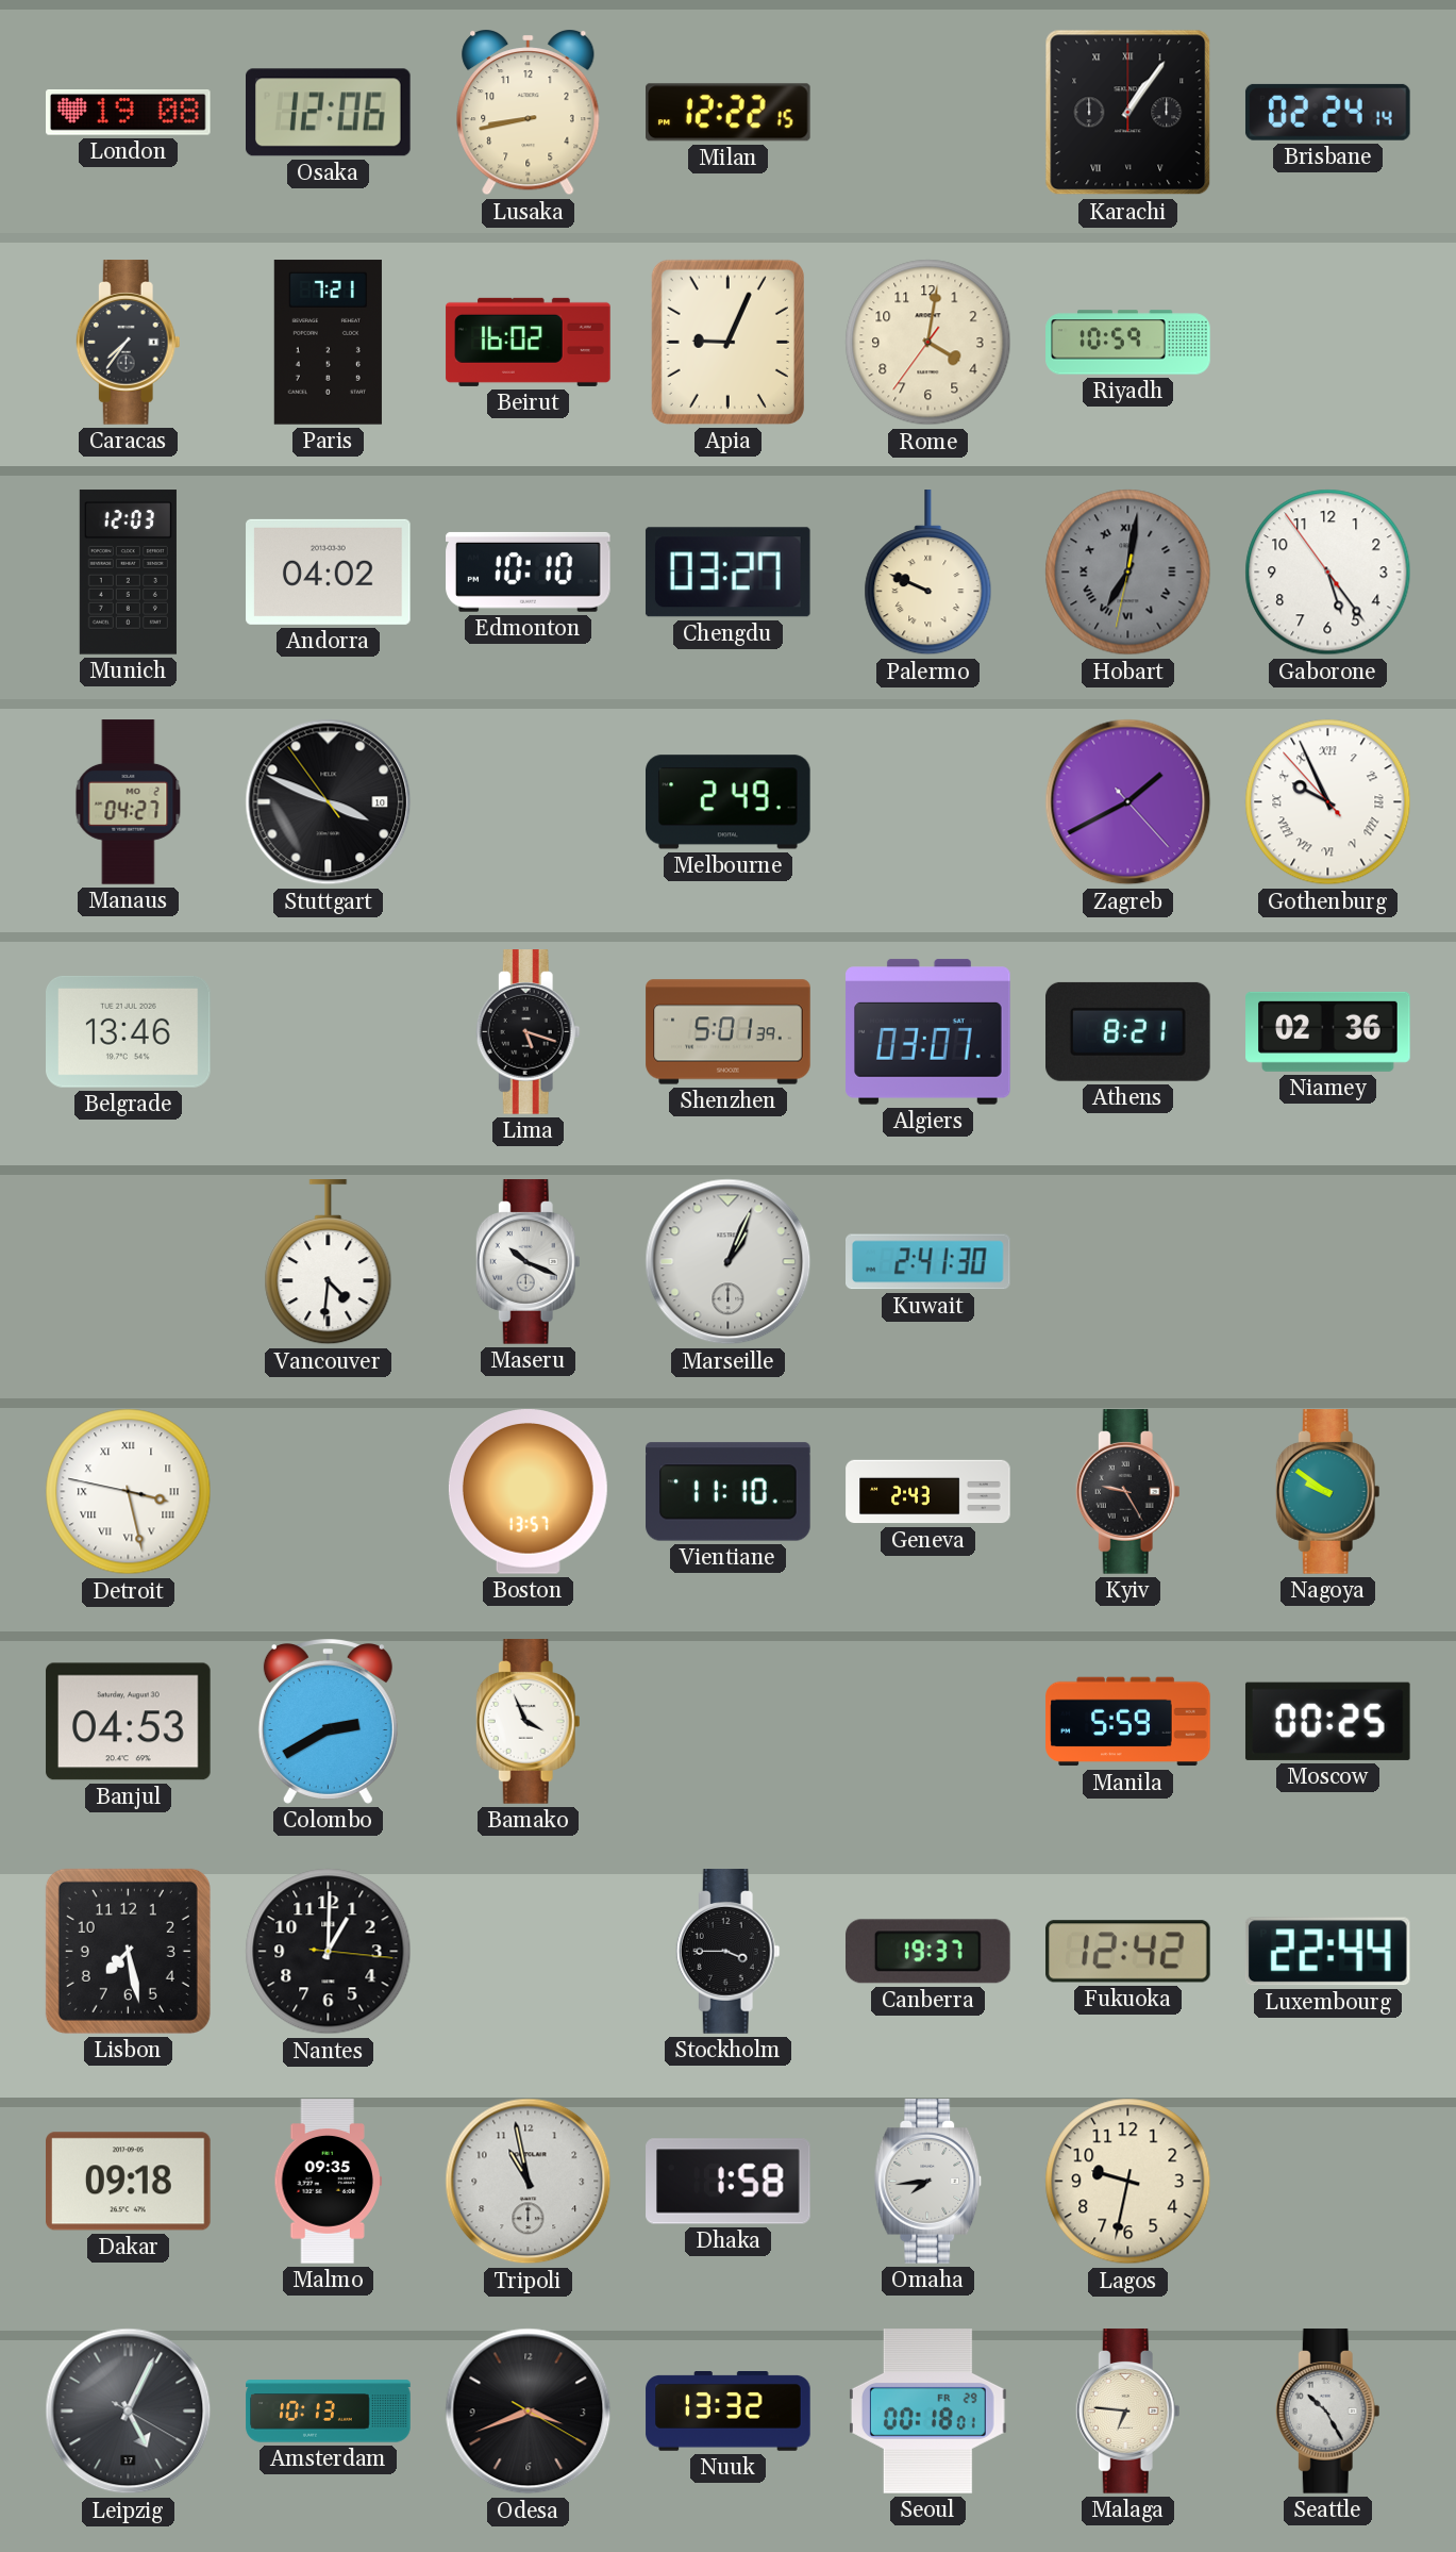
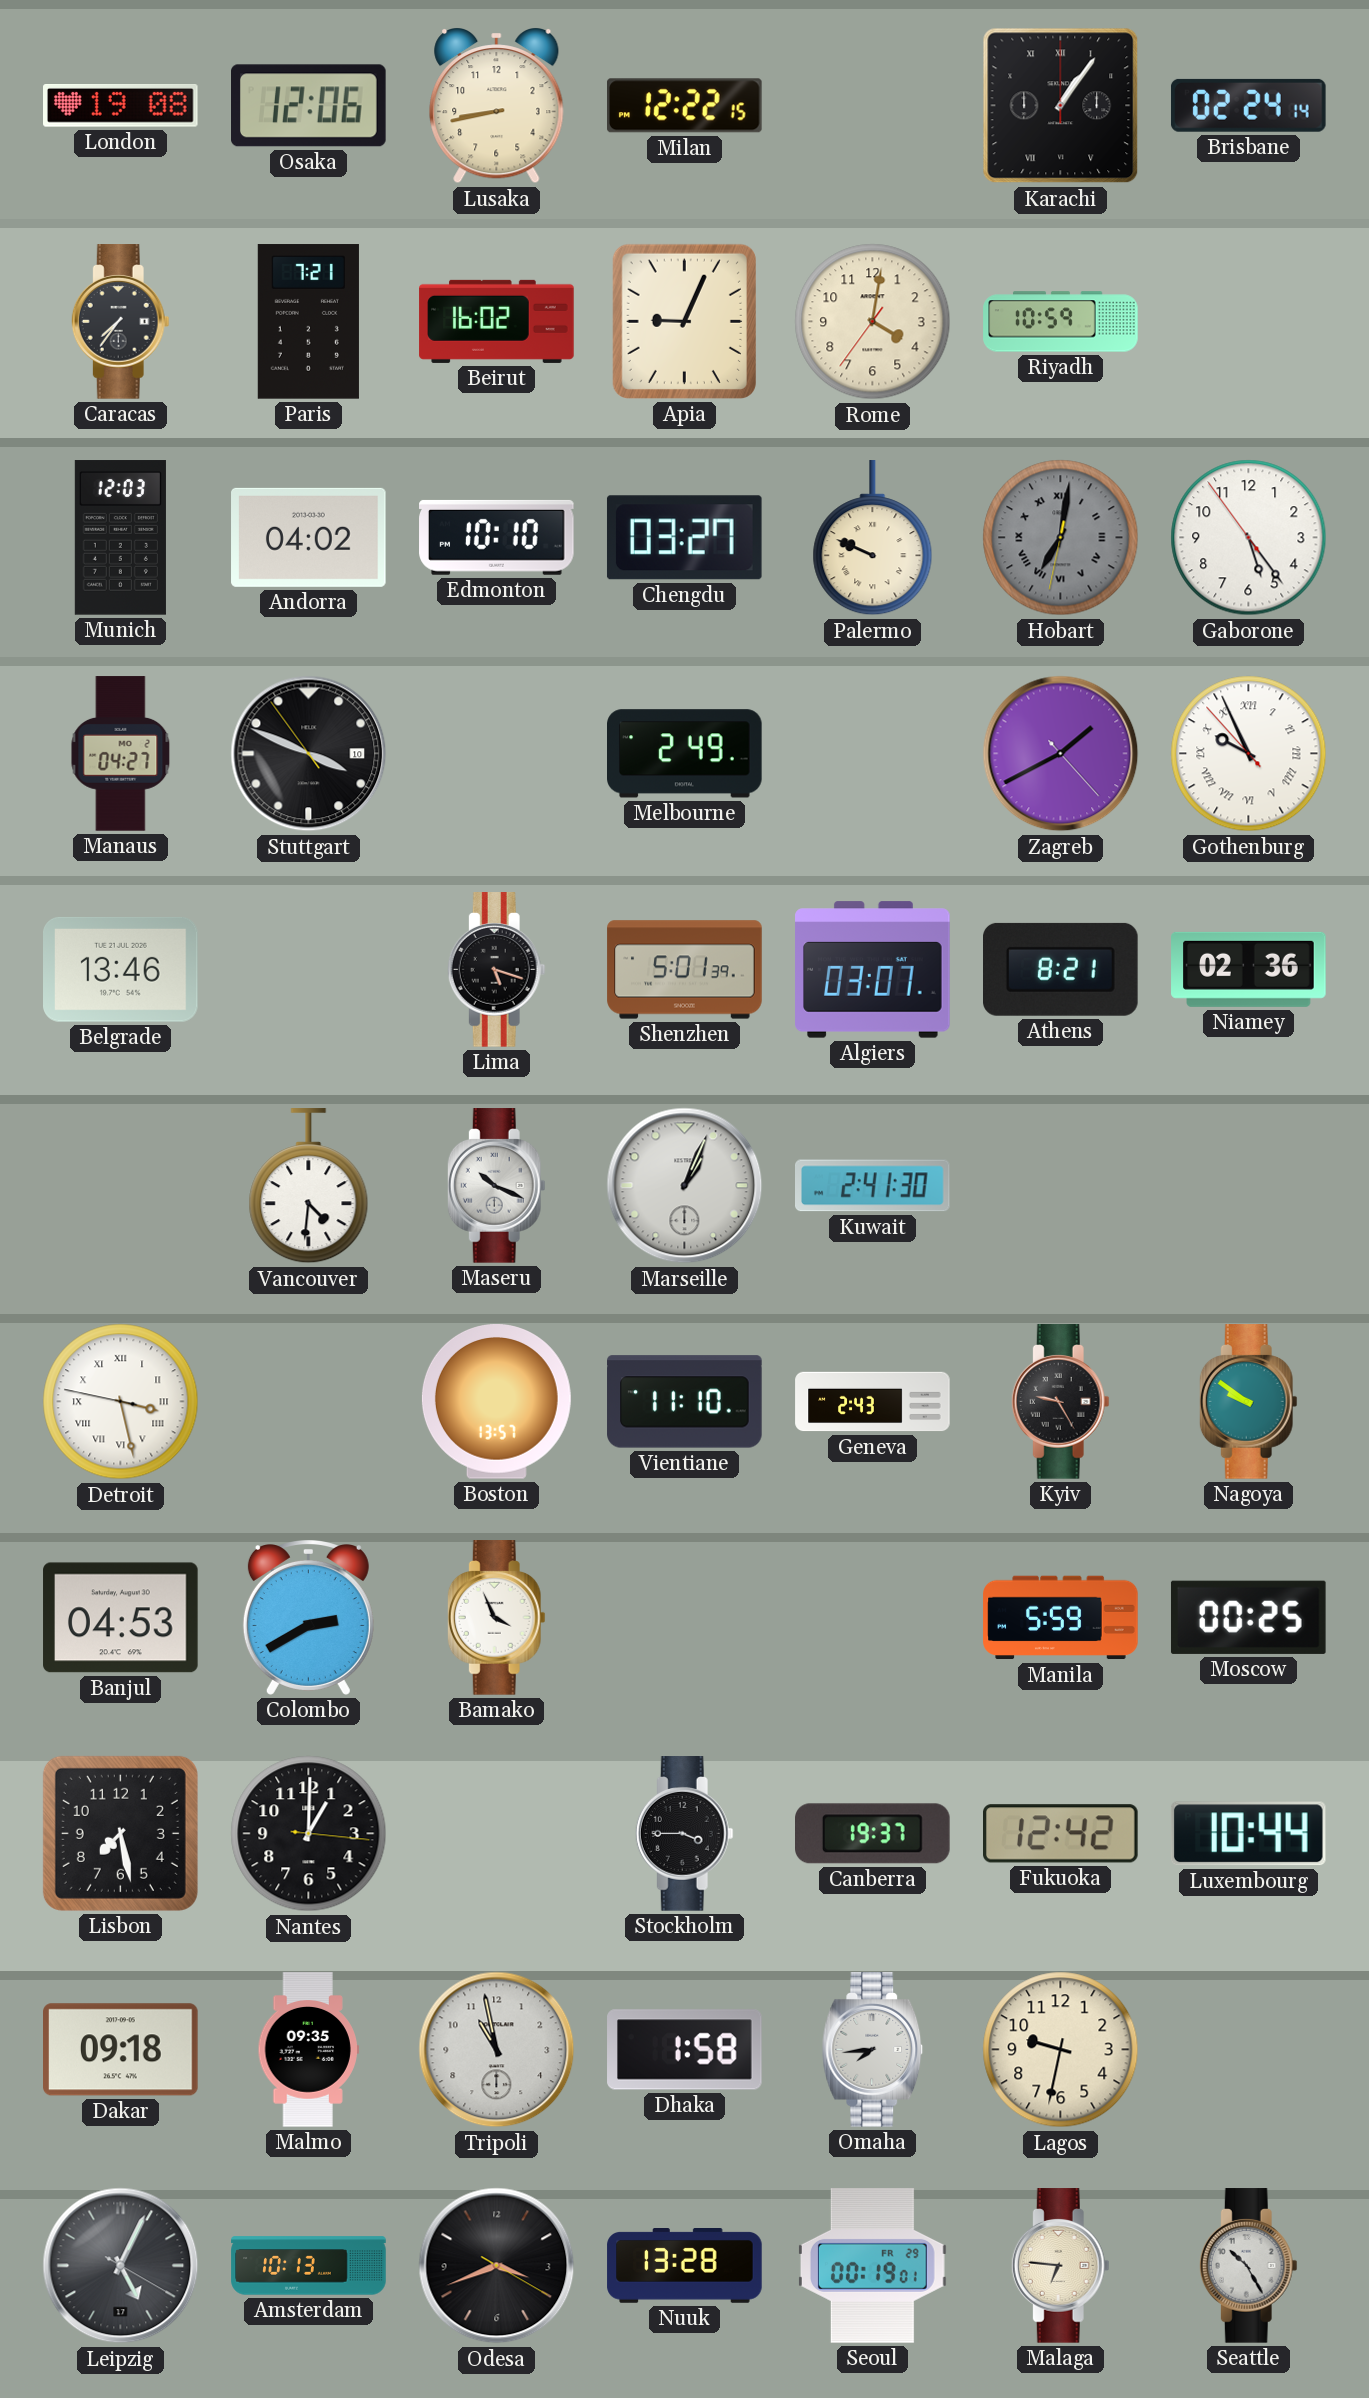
Luxembourg: 22:44 -> 10:44
Nuuk: 13:32 -> 13:28
Seoul: 00:18 -> 00:19
